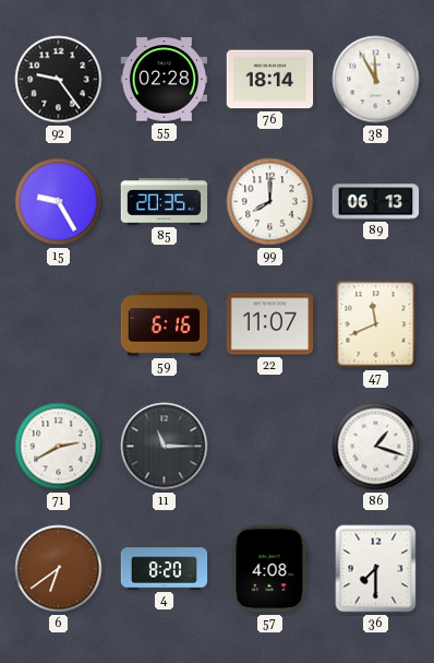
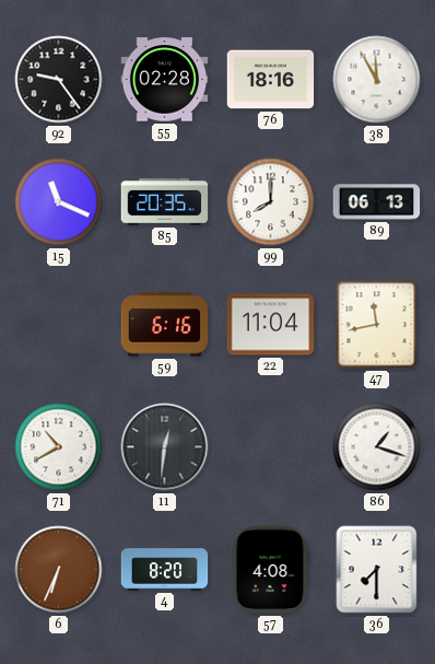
76: 18:14 -> 18:16
15: 9:25 -> 11:19
22: 11:07 -> 11:04
47: 11:41 -> 11:43
71: 2:40 -> 10:40
11: 11:15 -> 12:31
6: 6:39 -> 6:34
